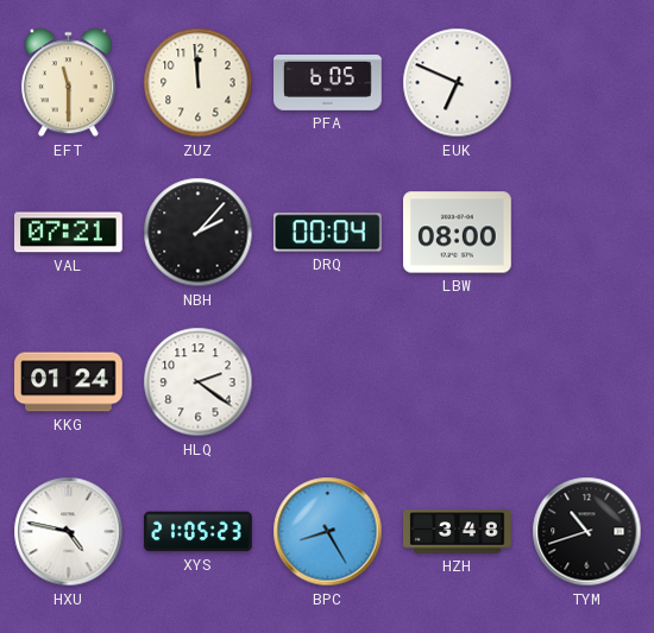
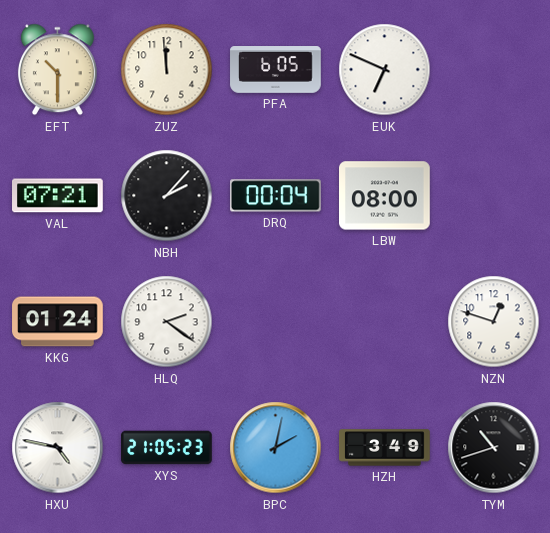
EFT: 11:30 -> 10:30
NZN: none -> 12:48
BPC: 8:25 -> 2:02
HZH: 3:48 -> 3:49
